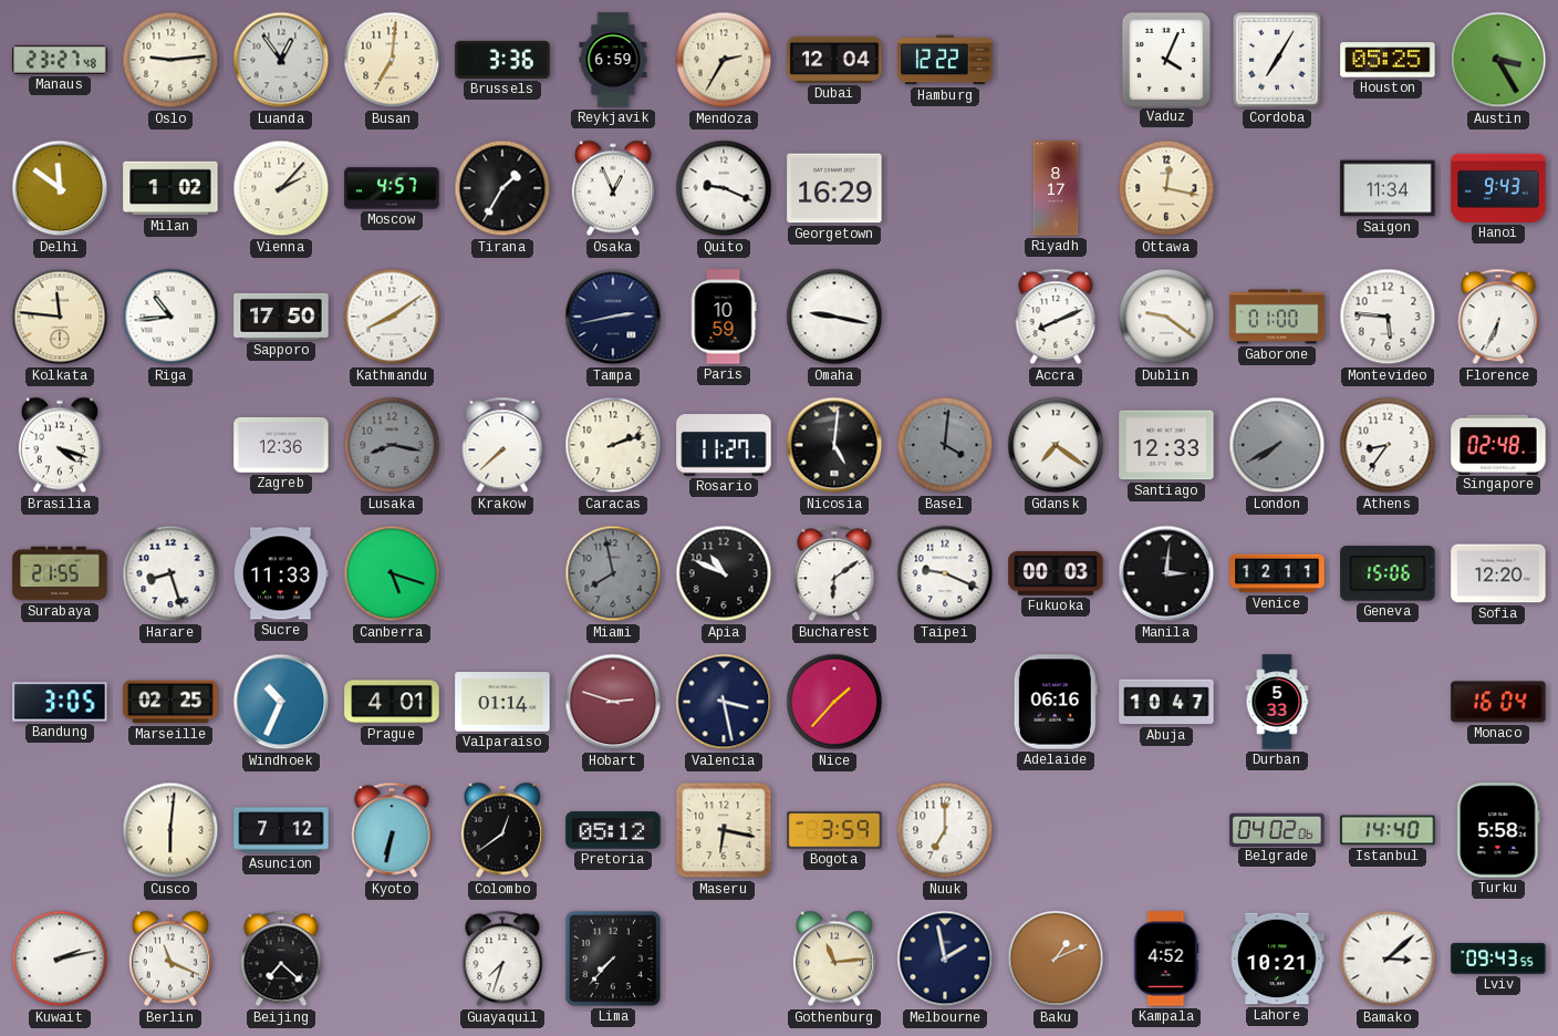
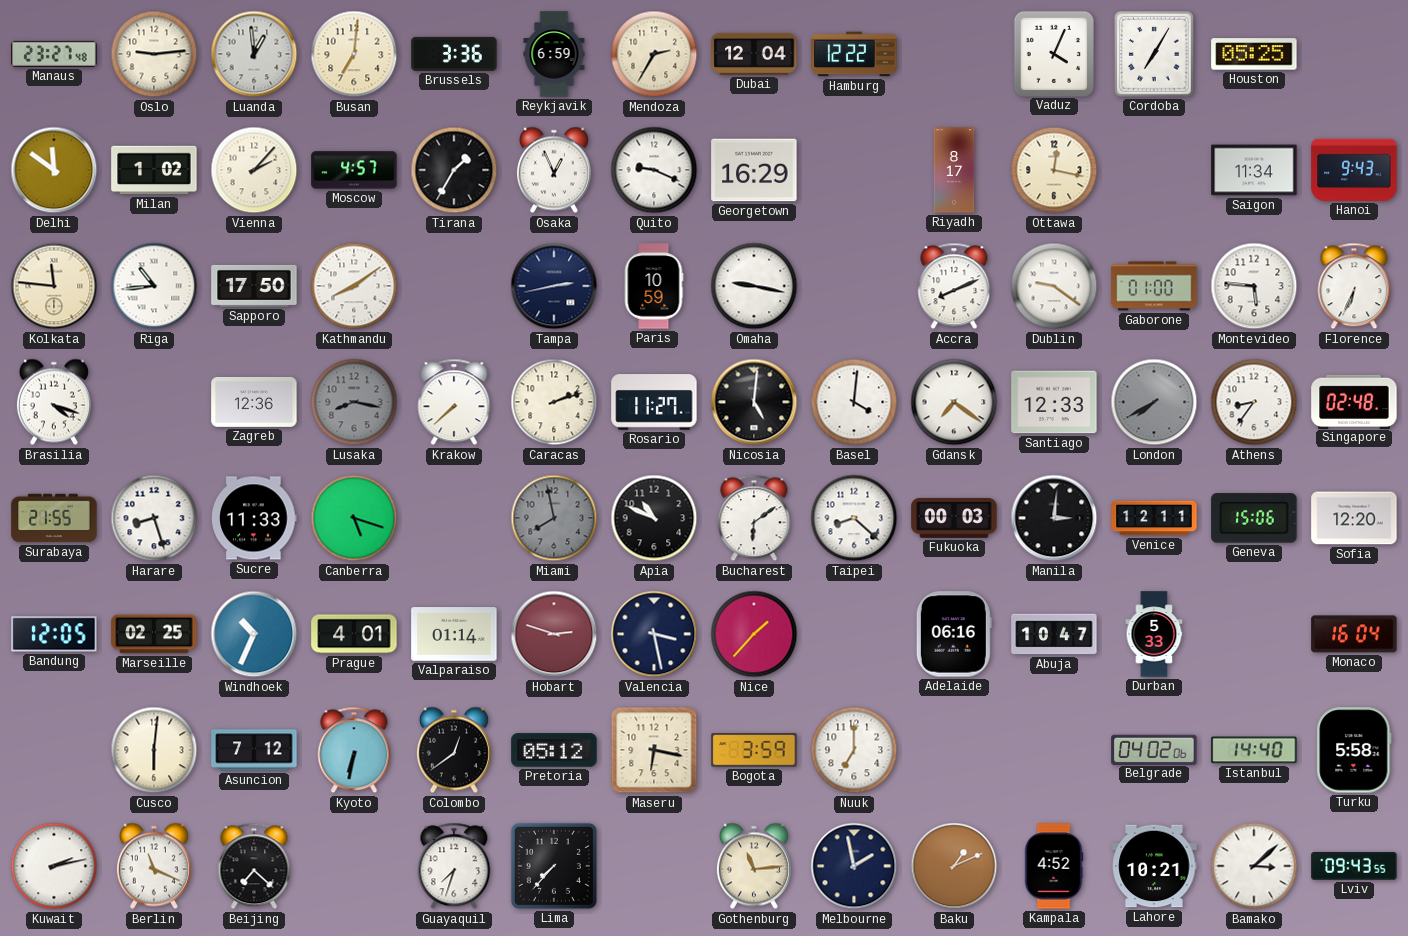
Luanda: 12:54 -> 12:59
Austin: 3:25 -> none
Basel dial: grey -> white
Taipei: 9:19 -> 8:22
Bandung: 3:05 -> 12:05
